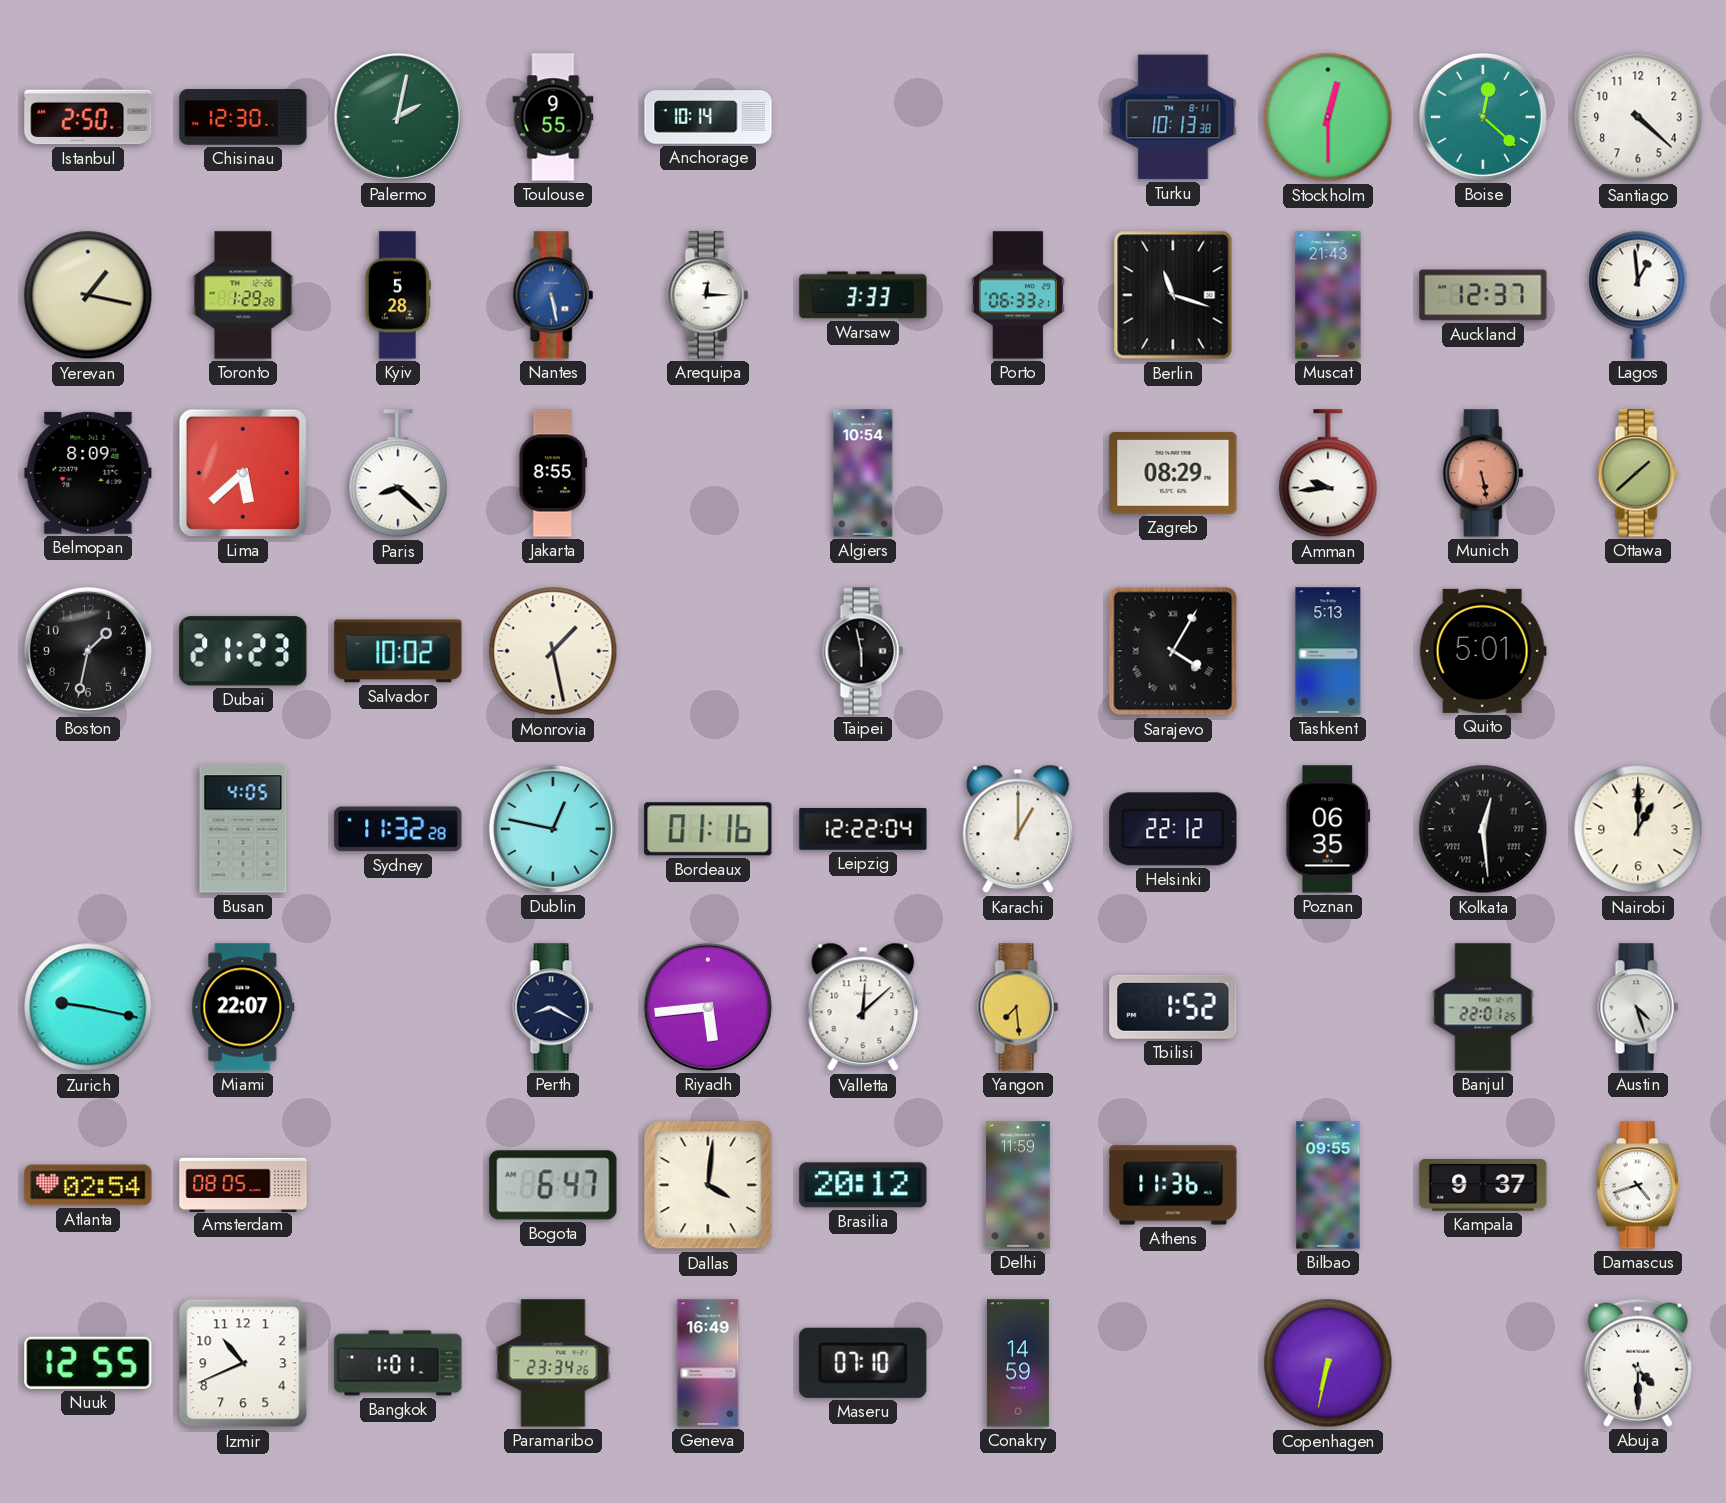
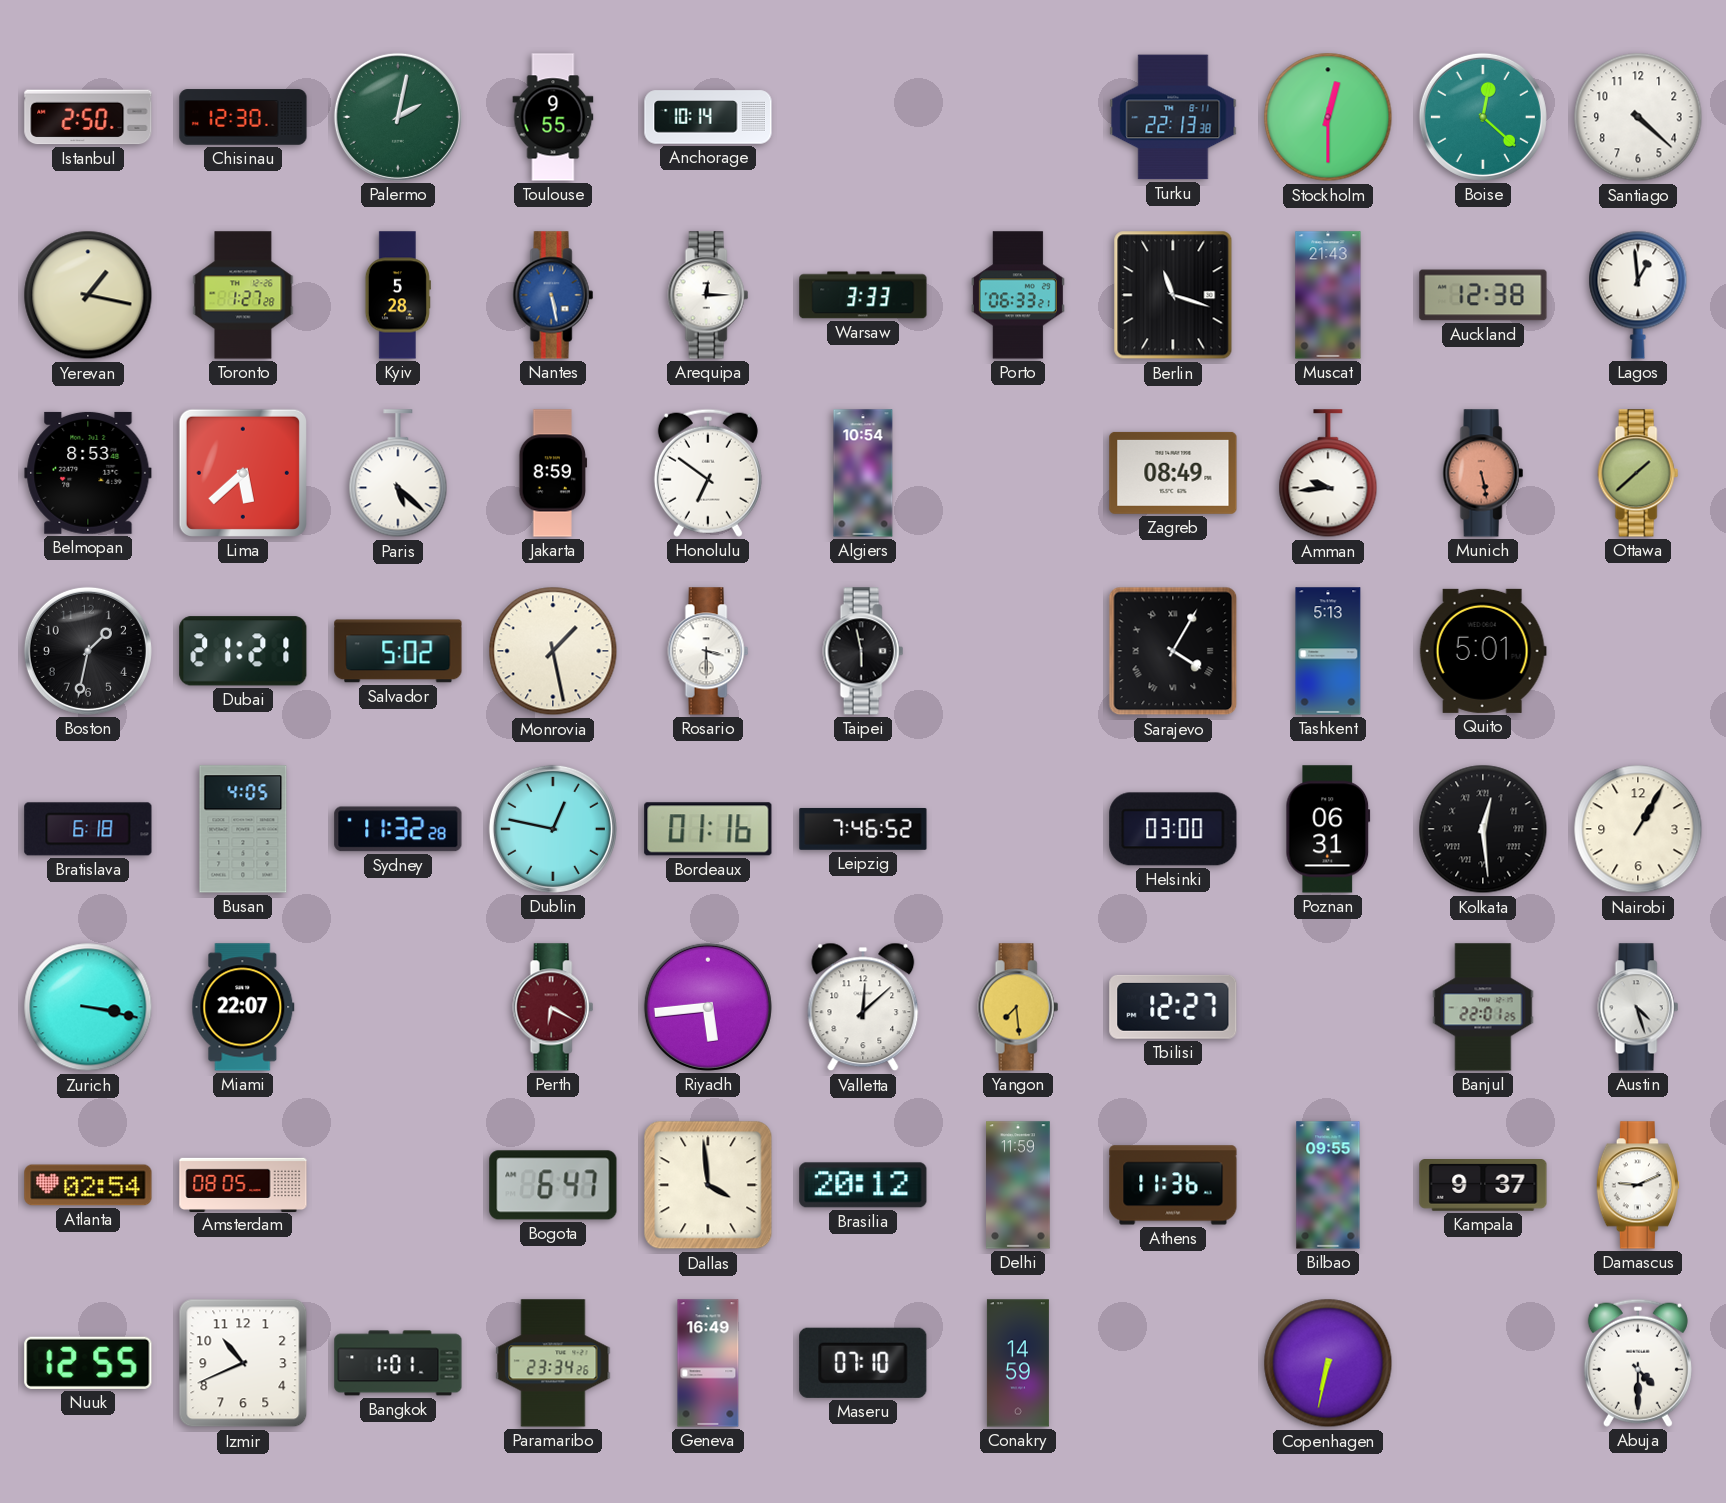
Turku: 10:13 -> 22:13
Toronto: 1:29 -> 1:27
Auckland: 12:37 -> 12:38
Belmopan: 8:09 -> 8:53
Paris: 8:22 -> 5:22
Jakarta: 8:55 -> 8:59
Honolulu: none -> 6:51
Zagreb: 08:29 -> 08:49
Dubai: 21:23 -> 21:21
Salvador: 10:02 -> 5:02
Rosario: none -> 3:30
Bratislava: none -> 6:18
Leipzig: 12:22 -> 7:46
Karachi: 1:00 -> none
Helsinki: 22:12 -> 03:00
Poznan: 06:35 -> 06:31
Nairobi: 1:00 -> 1:05
Zurich: 9:17 -> 3:17
Perth: 8:20 -> 6:20
Perth dial: navy -> burgundy
Tbilisi: 1:52 -> 12:27
Dallas: 4:01 -> 3:59
Damascus: 4:42 -> 9:11
